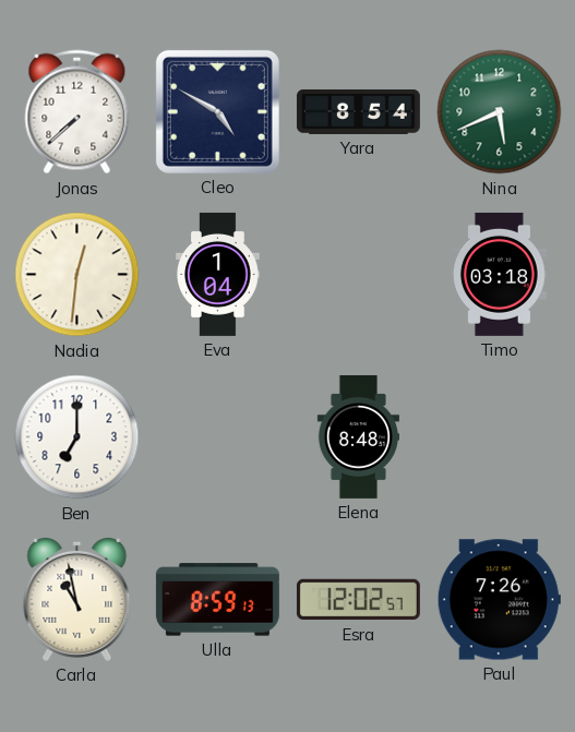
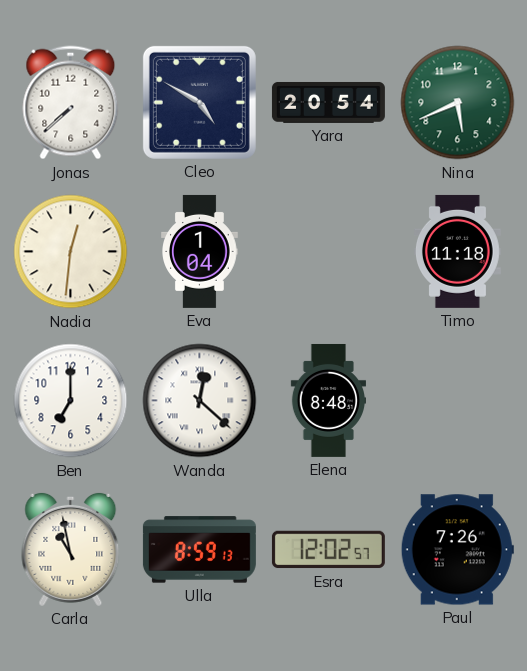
Yara: 8:54 -> 20:54
Timo: 03:18 -> 11:18
Wanda: none -> 12:22
